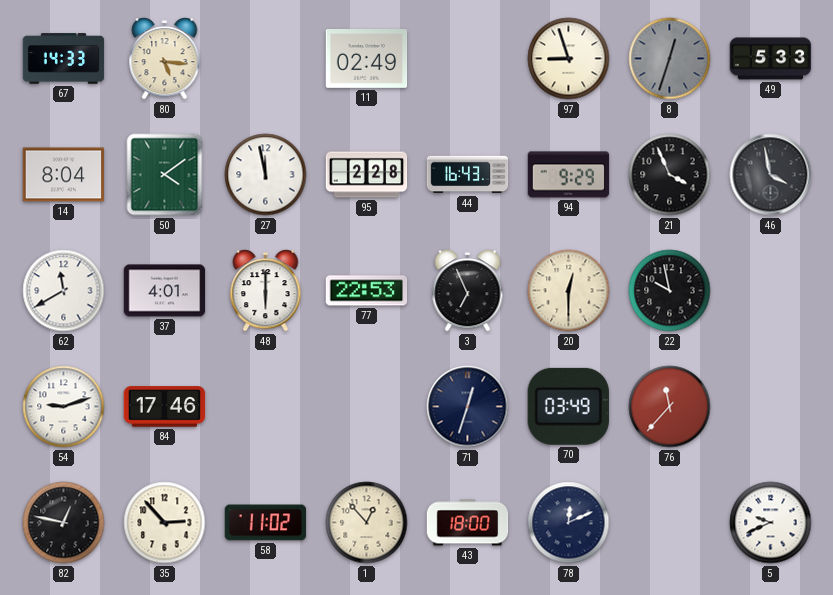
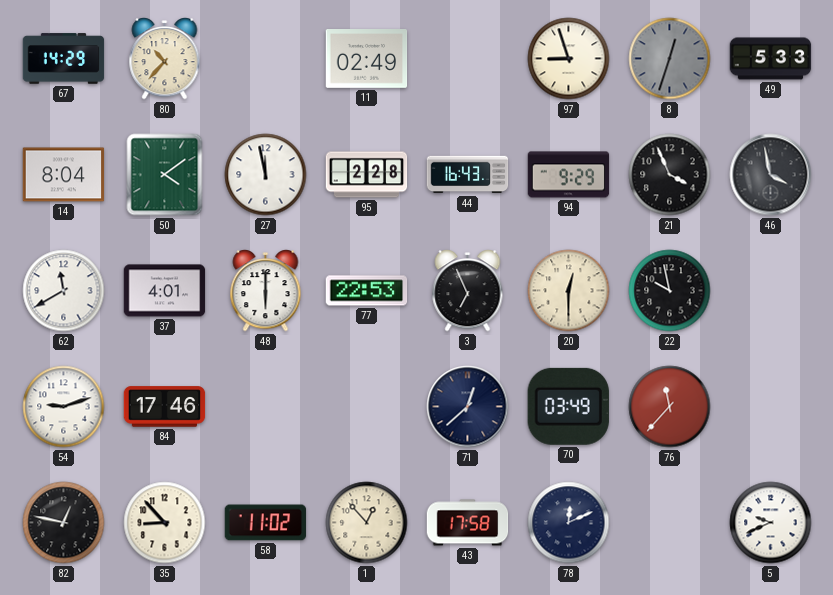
67: 14:33 -> 14:29
80: 5:16 -> 10:37
71: 12:33 -> 12:38
35: 2:53 -> 8:53
43: 18:00 -> 17:58
